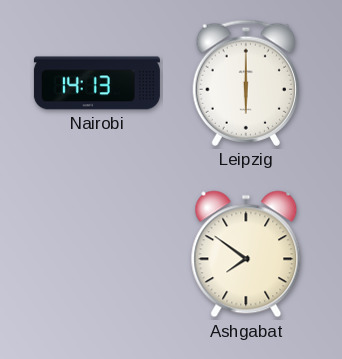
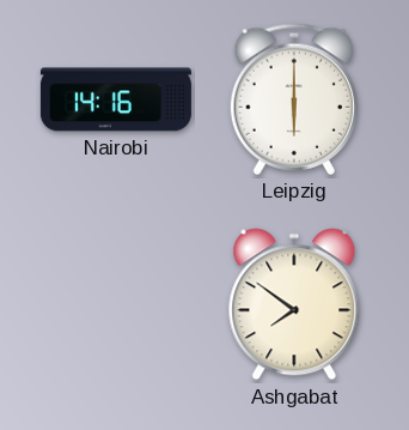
Nairobi: 14:13 -> 14:16
